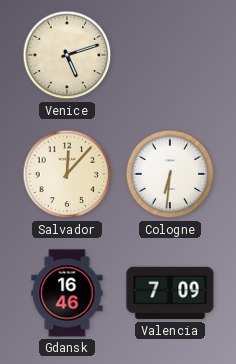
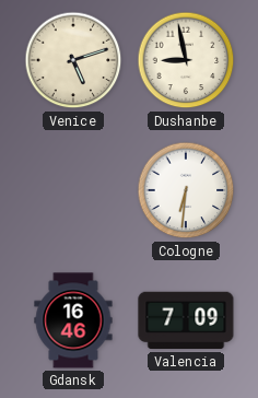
Dushanbe: none -> 8:58
Salvador: 12:07 -> none
